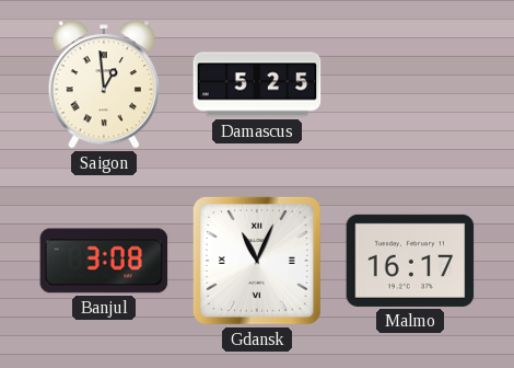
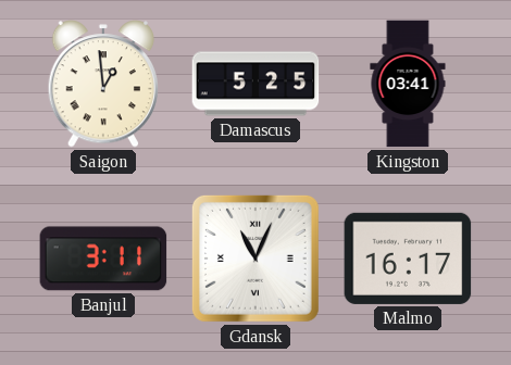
Kingston: none -> 03:41
Banjul: 3:08 -> 3:11
